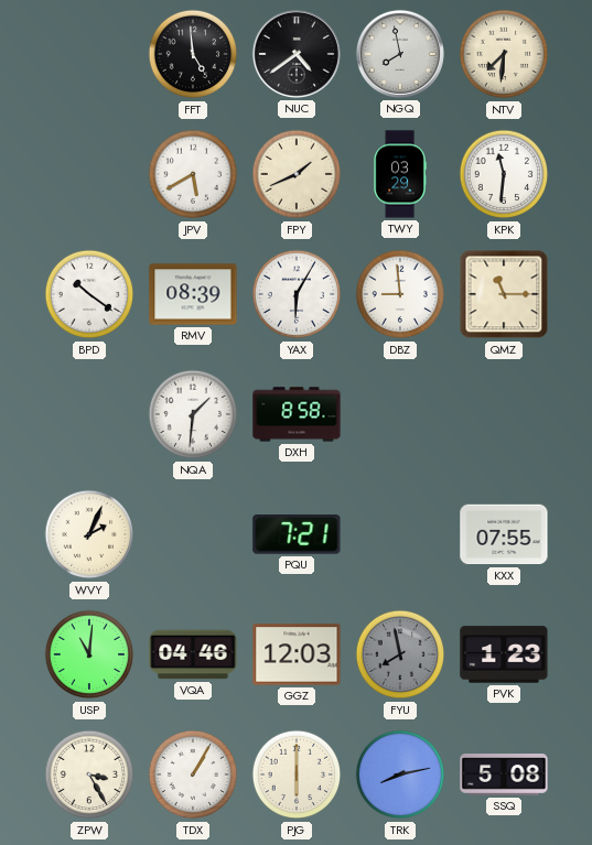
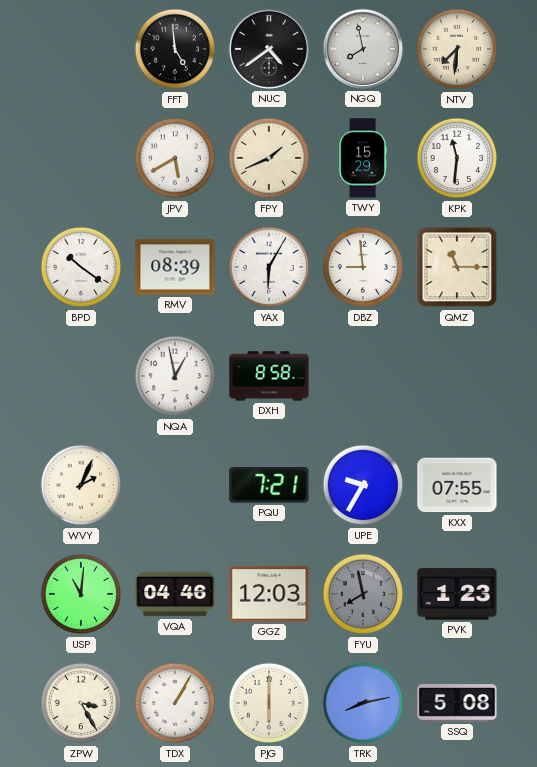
TWY: 03:29 -> 15:29
NQA: 1:31 -> 12:58
UPE: none -> 9:35
